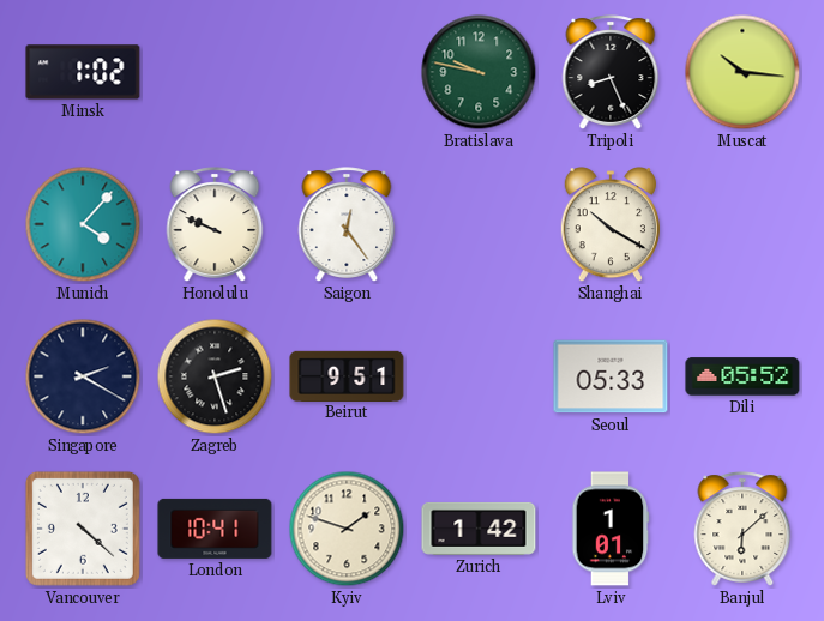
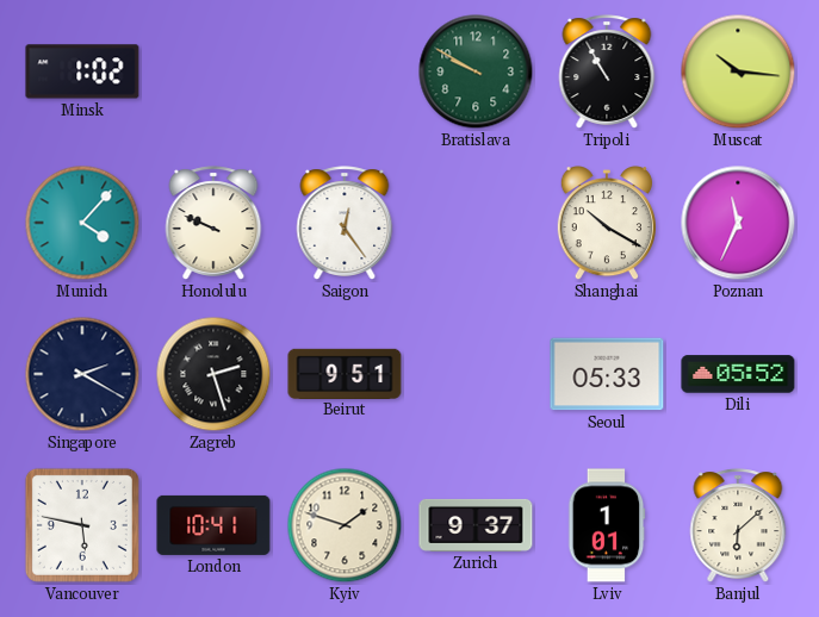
Bratislava: 9:47 -> 9:50
Tripoli: 8:26 -> 10:55
Poznan: none -> 11:34
Vancouver: 4:22 -> 5:47
Zurich: 1:42 -> 9:37
